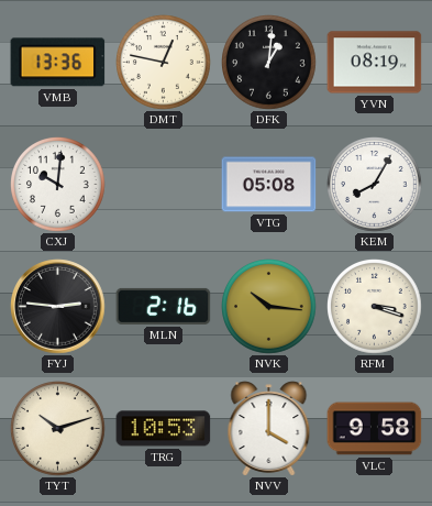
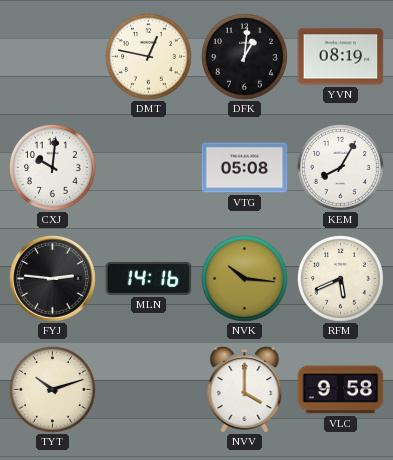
VMB: 13:36 -> none
MLN: 2:16 -> 14:16
RFM: 3:18 -> 5:41
TRG: 10:53 -> none
